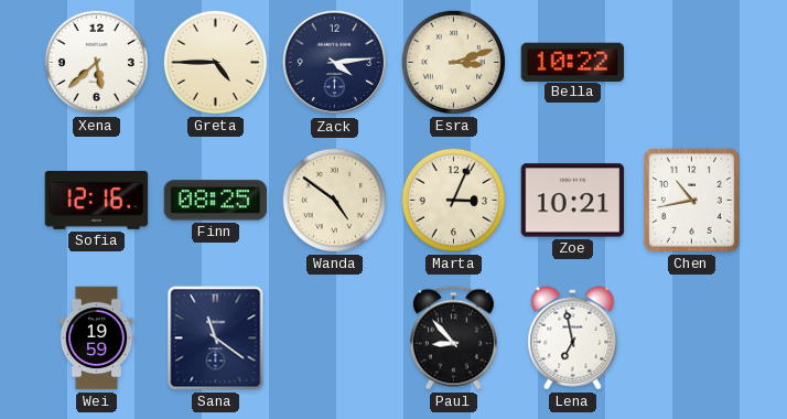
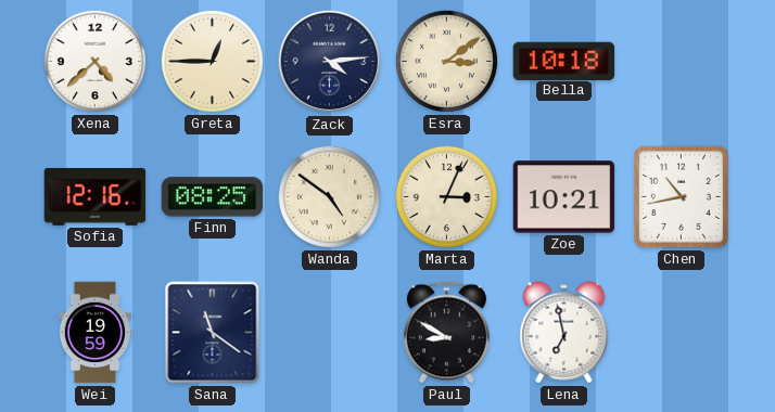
Xena: 5:38 -> 4:38
Greta: 4:45 -> 12:45
Esra: 3:12 -> 3:09
Bella: 10:22 -> 10:18
Paul: 8:53 -> 8:50
